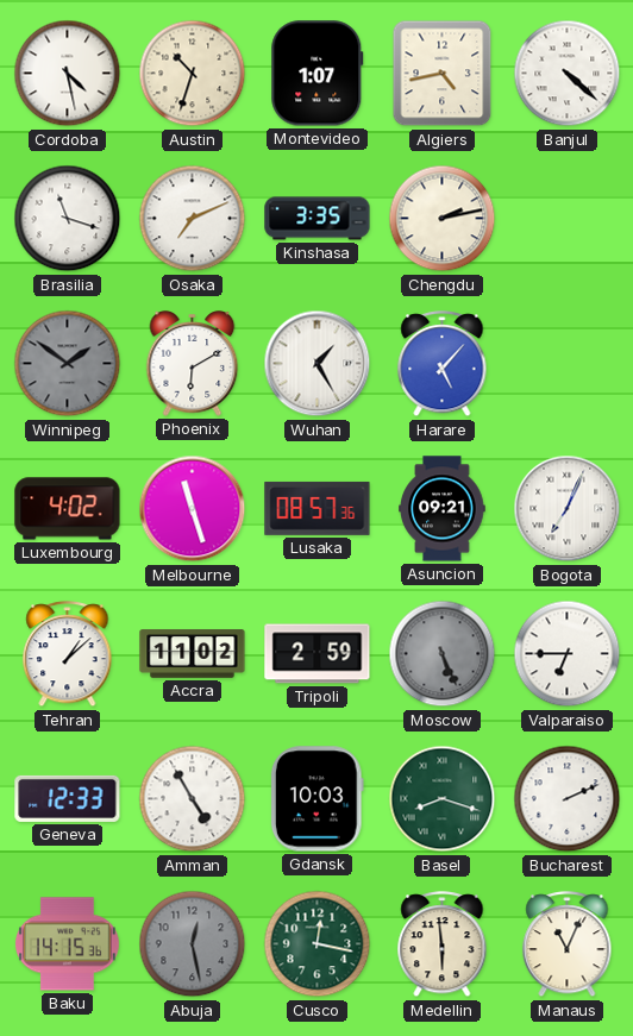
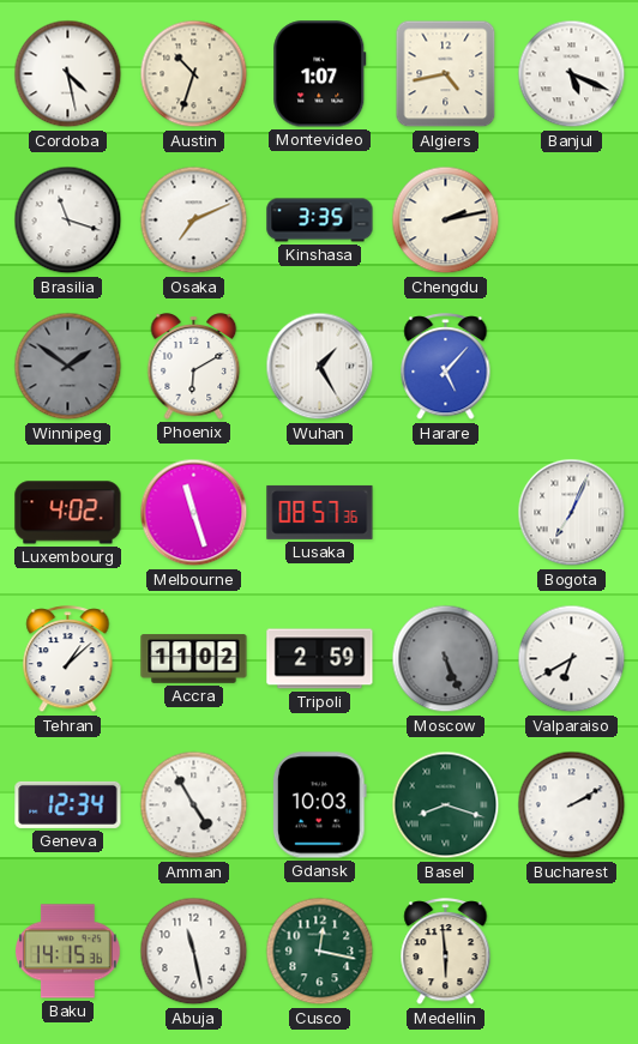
Banjul: 4:22 -> 5:19
Asuncion: 09:21 -> none
Valparaiso: 6:45 -> 6:40
Geneva: 12:33 -> 12:34
Bucharest: 2:11 -> 2:10
Abuja: 12:28 -> 11:28
Abuja dial: grey -> white
Manaus: 11:04 -> none
